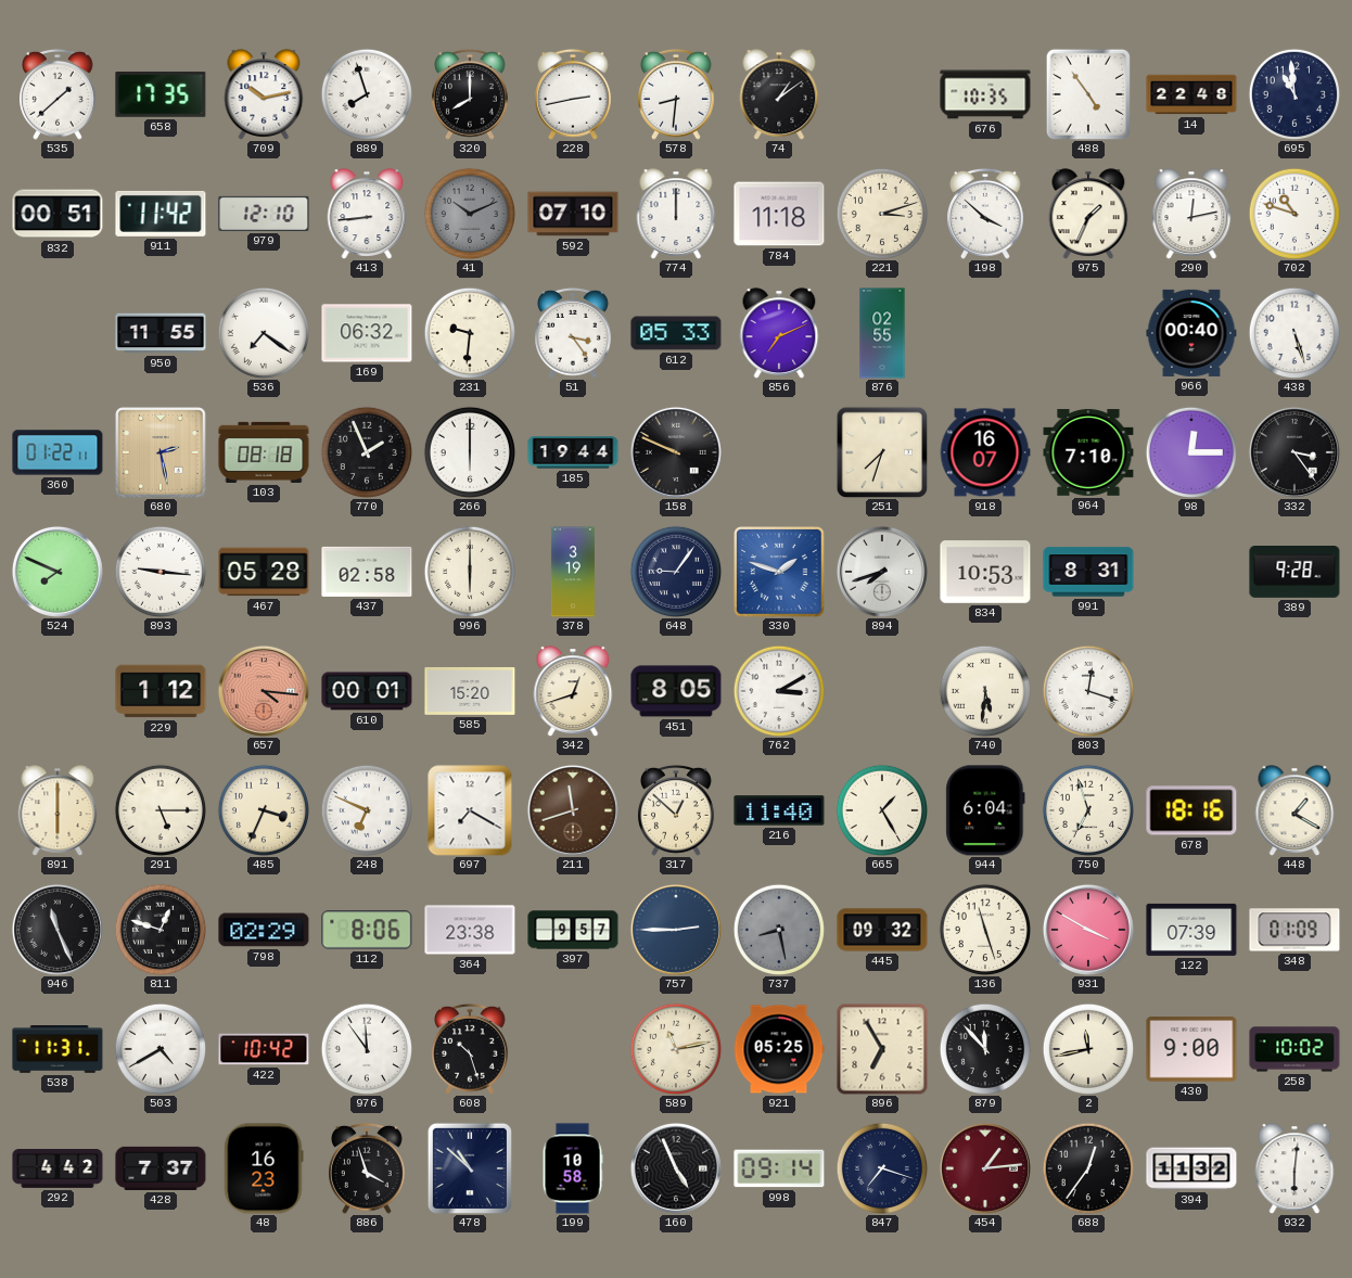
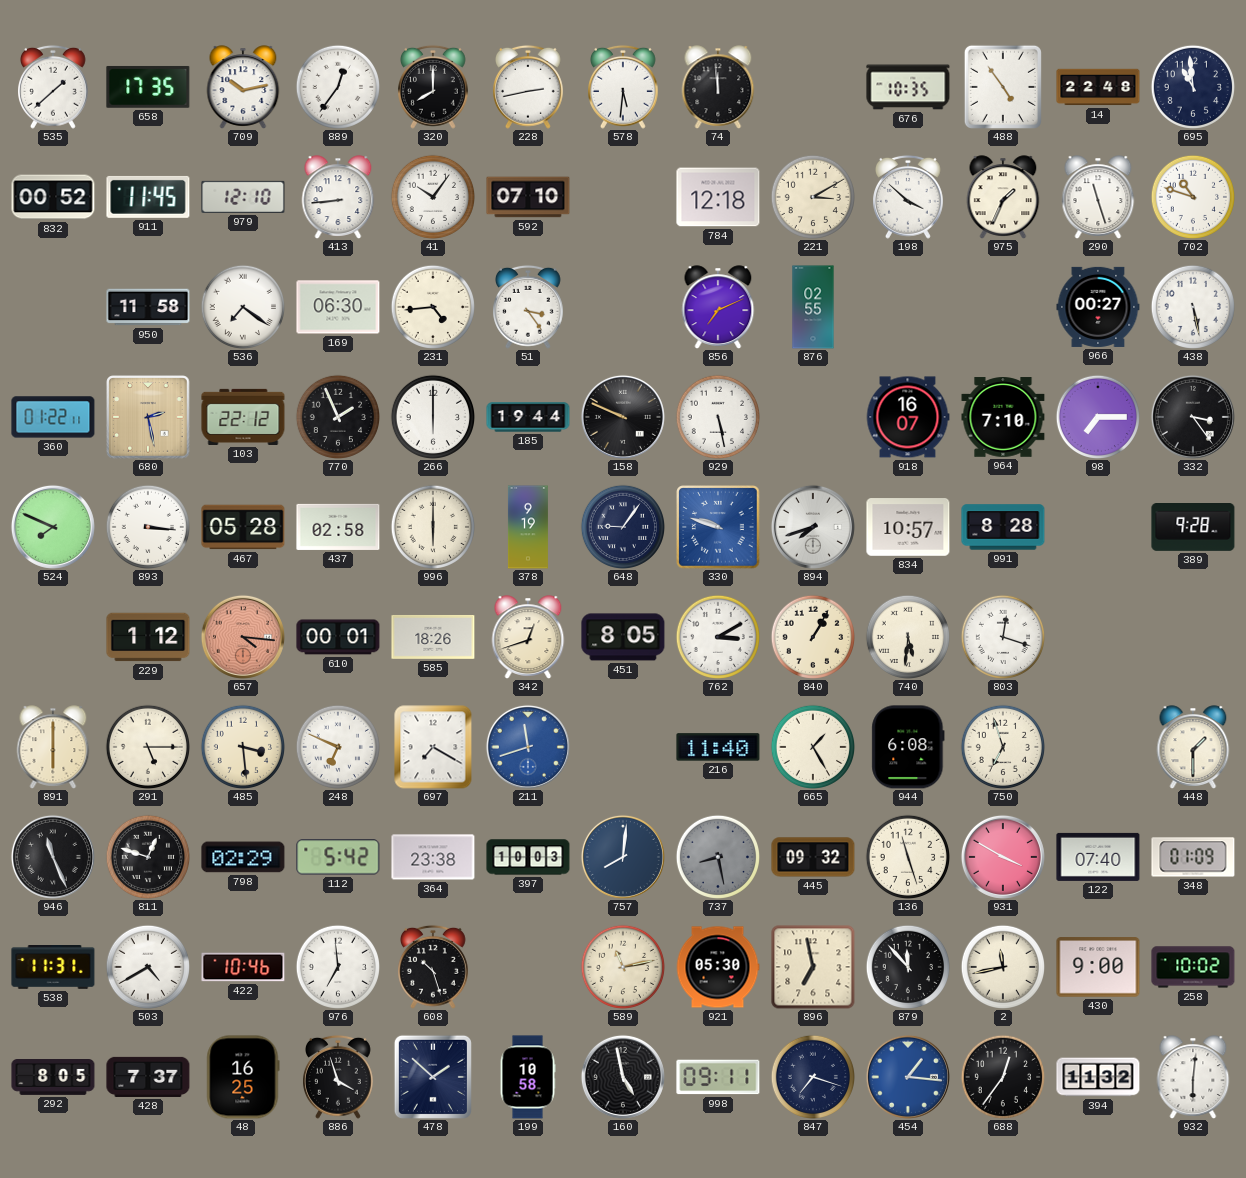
889: 7:57 -> 12:36
578: 8:31 -> 5:31
74: 1:09 -> 11:59
832: 00:51 -> 00:52
911: 11:42 -> 11:45
41: 10:11 -> 10:06
41 dial: grey -> white
774: 12:00 -> none
784: 11:18 -> 12:18
221: 3:12 -> 3:10
290: 12:13 -> 11:27
950: 11:55 -> 11:58
169: 06:32 -> 06:30
231: 9:31 -> 4:44
612: 05:33 -> none
966: 00:40 -> 00:27
438: 5:27 -> 5:28
103: 08:18 -> 22:12
929: none -> 5:28
251: 7:33 -> none
98: 12:15 -> 7:15
893: 9:16 -> 3:16
378: 3:19 -> 9:19
330: 1:48 -> 9:48
834: 10:53 -> 10:57
991: 8:31 -> 8:28
585: 15:20 -> 18:26
840: none -> 1:05
485: 3:34 -> 3:29
211 dial: brown -> blue
317: 12:52 -> none
944: 6:04 -> 6:08
678: 18:16 -> none
448: 1:20 -> 1:30
112: 8:06 -> 5:42
397: 9:57 -> 10:03
757: 2:45 -> 8:01
122: 07:39 -> 07:40
422: 10:42 -> 10:46
976: 11:54 -> 6:59
921: 05:25 -> 05:30
896: 6:55 -> 6:58
292: 4:42 -> 8:05
48: 16:23 -> 16:25
478: 10:52 -> 1:52
160: 4:56 -> 4:58
998: 09:14 -> 09:11
454: 1:14 -> 1:16
454 dial: burgundy -> blue
